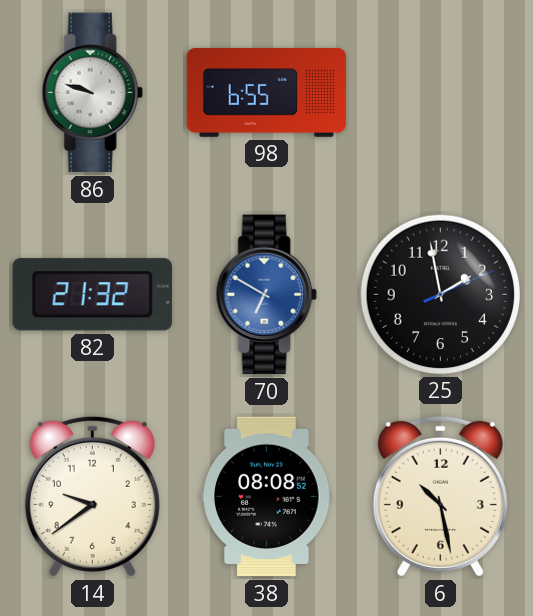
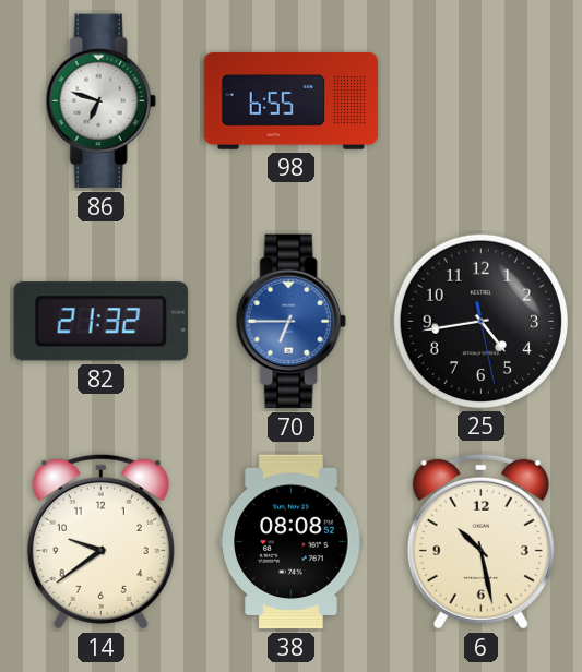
86: 9:48 -> 6:48
70: 6:50 -> 6:45
25: 1:58 -> 4:43
